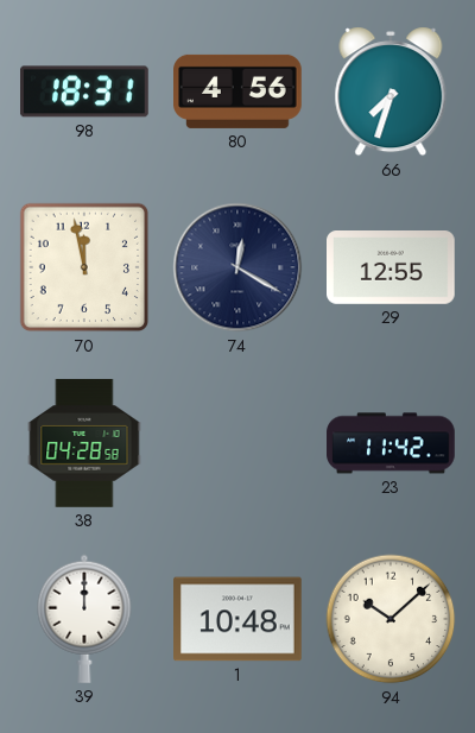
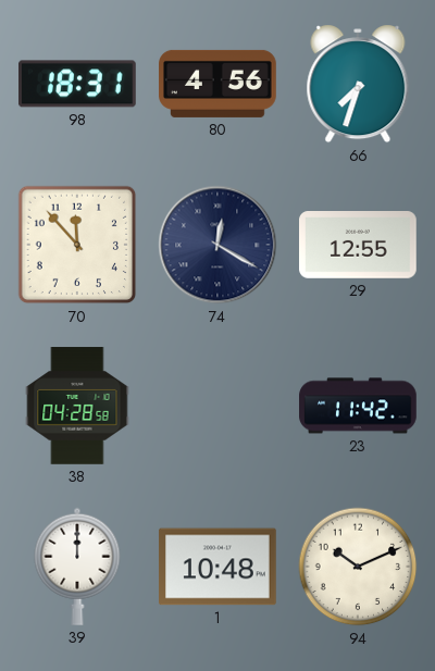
70: 11:58 -> 11:53
94: 10:08 -> 10:11
